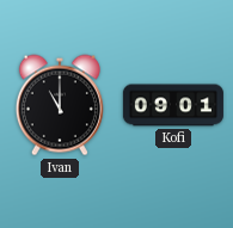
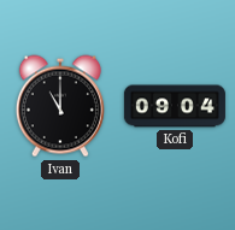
Kofi: 09:01 -> 09:04
